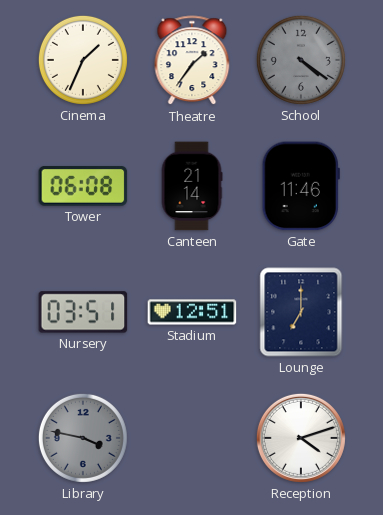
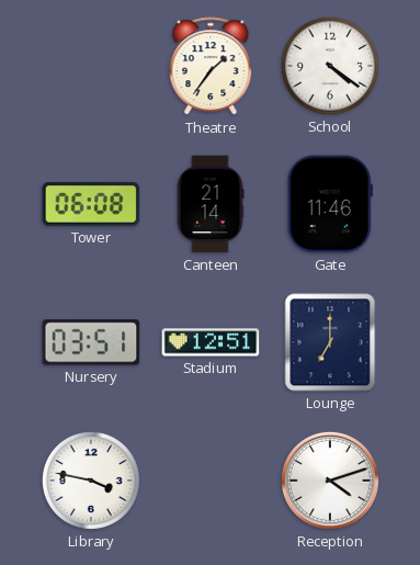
Cinema: 1:34 -> none
School dial: grey -> white
Library dial: grey -> white
